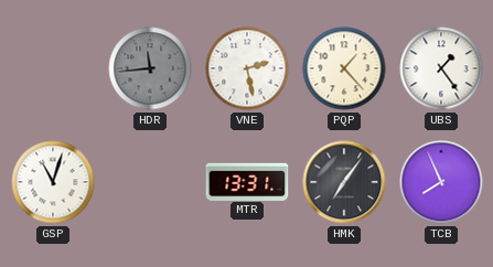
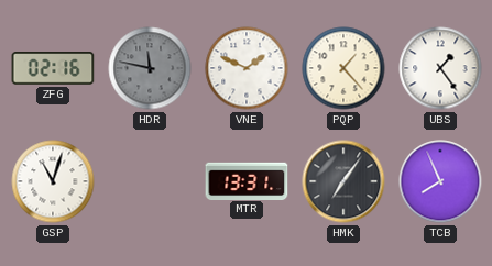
ZFG: none -> 02:16
HDR: 11:44 -> 11:47
VNE: 2:28 -> 1:49
